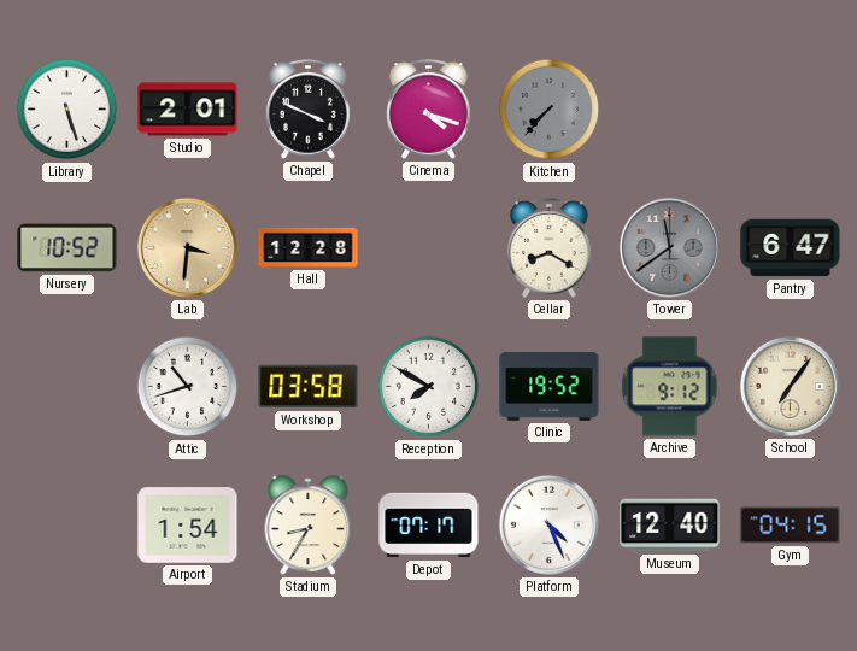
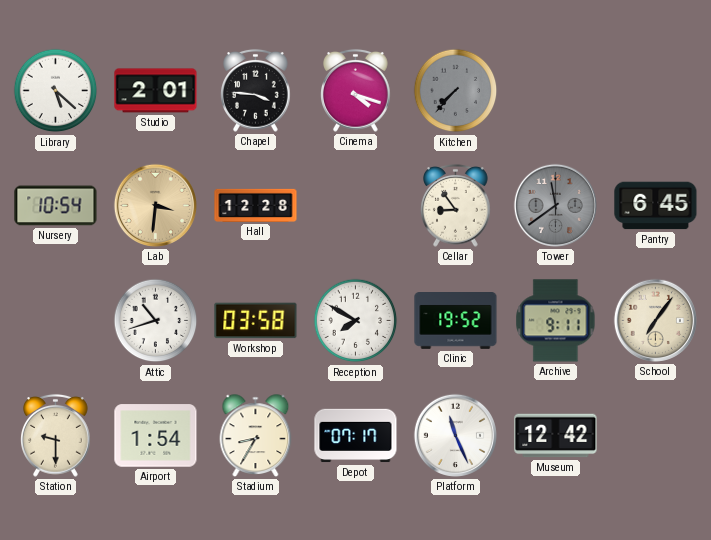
Library: 5:27 -> 5:22
Chapel: 3:49 -> 3:46
Nursery: 10:52 -> 10:54
Cellar: 8:20 -> 8:54
Pantry: 6:47 -> 6:45
Archive: 9:12 -> 9:11
Station: none -> 9:30
Platform: 4:26 -> 11:26
Museum: 12:40 -> 12:42
Gym: 04:15 -> none
